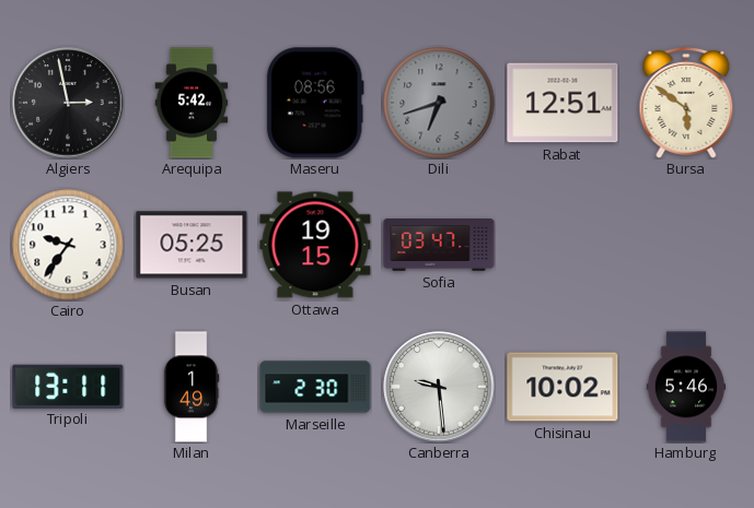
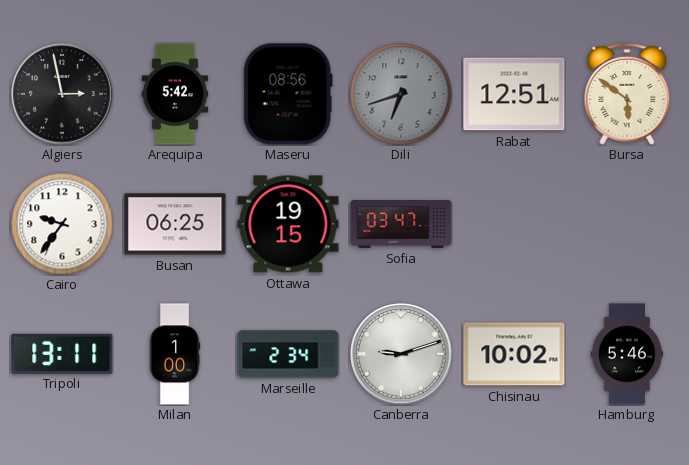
Busan: 05:25 -> 06:25
Milan: 1:49 -> 1:00
Marseille: 2:30 -> 2:34
Canberra: 9:29 -> 9:12
